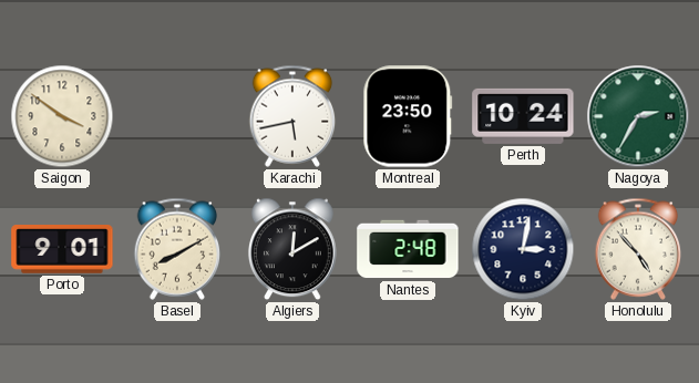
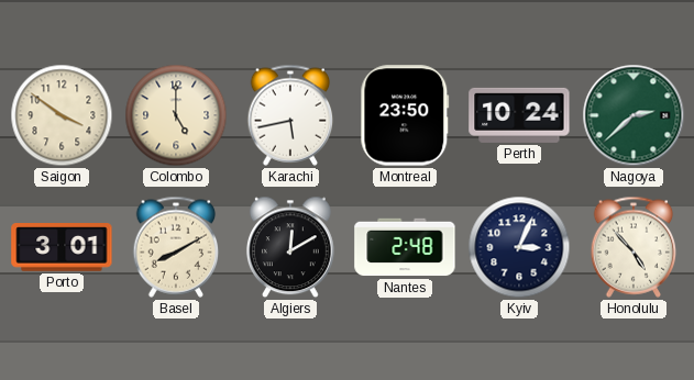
Colombo: none -> 5:00
Nagoya: 2:35 -> 2:38
Porto: 9:01 -> 3:01
Kyiv: 3:02 -> 3:04
